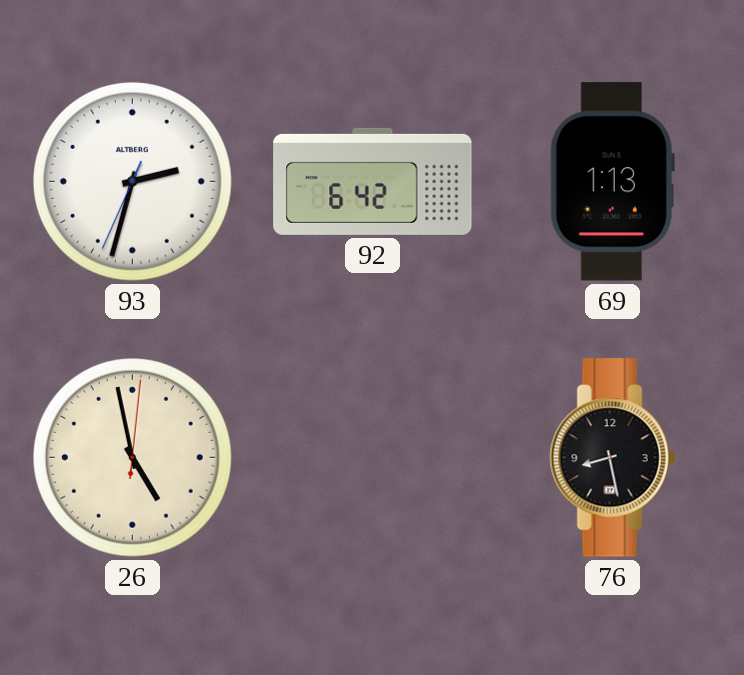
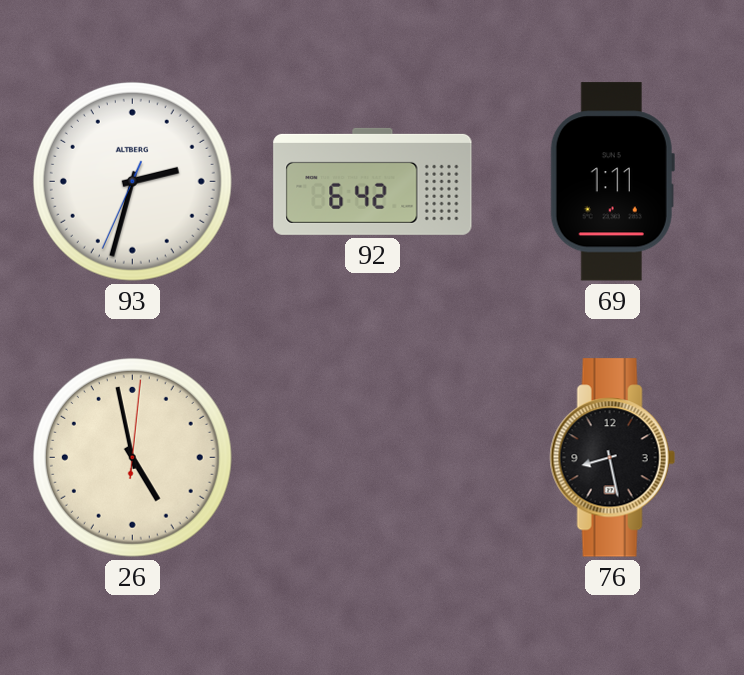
69: 1:13 -> 1:11
